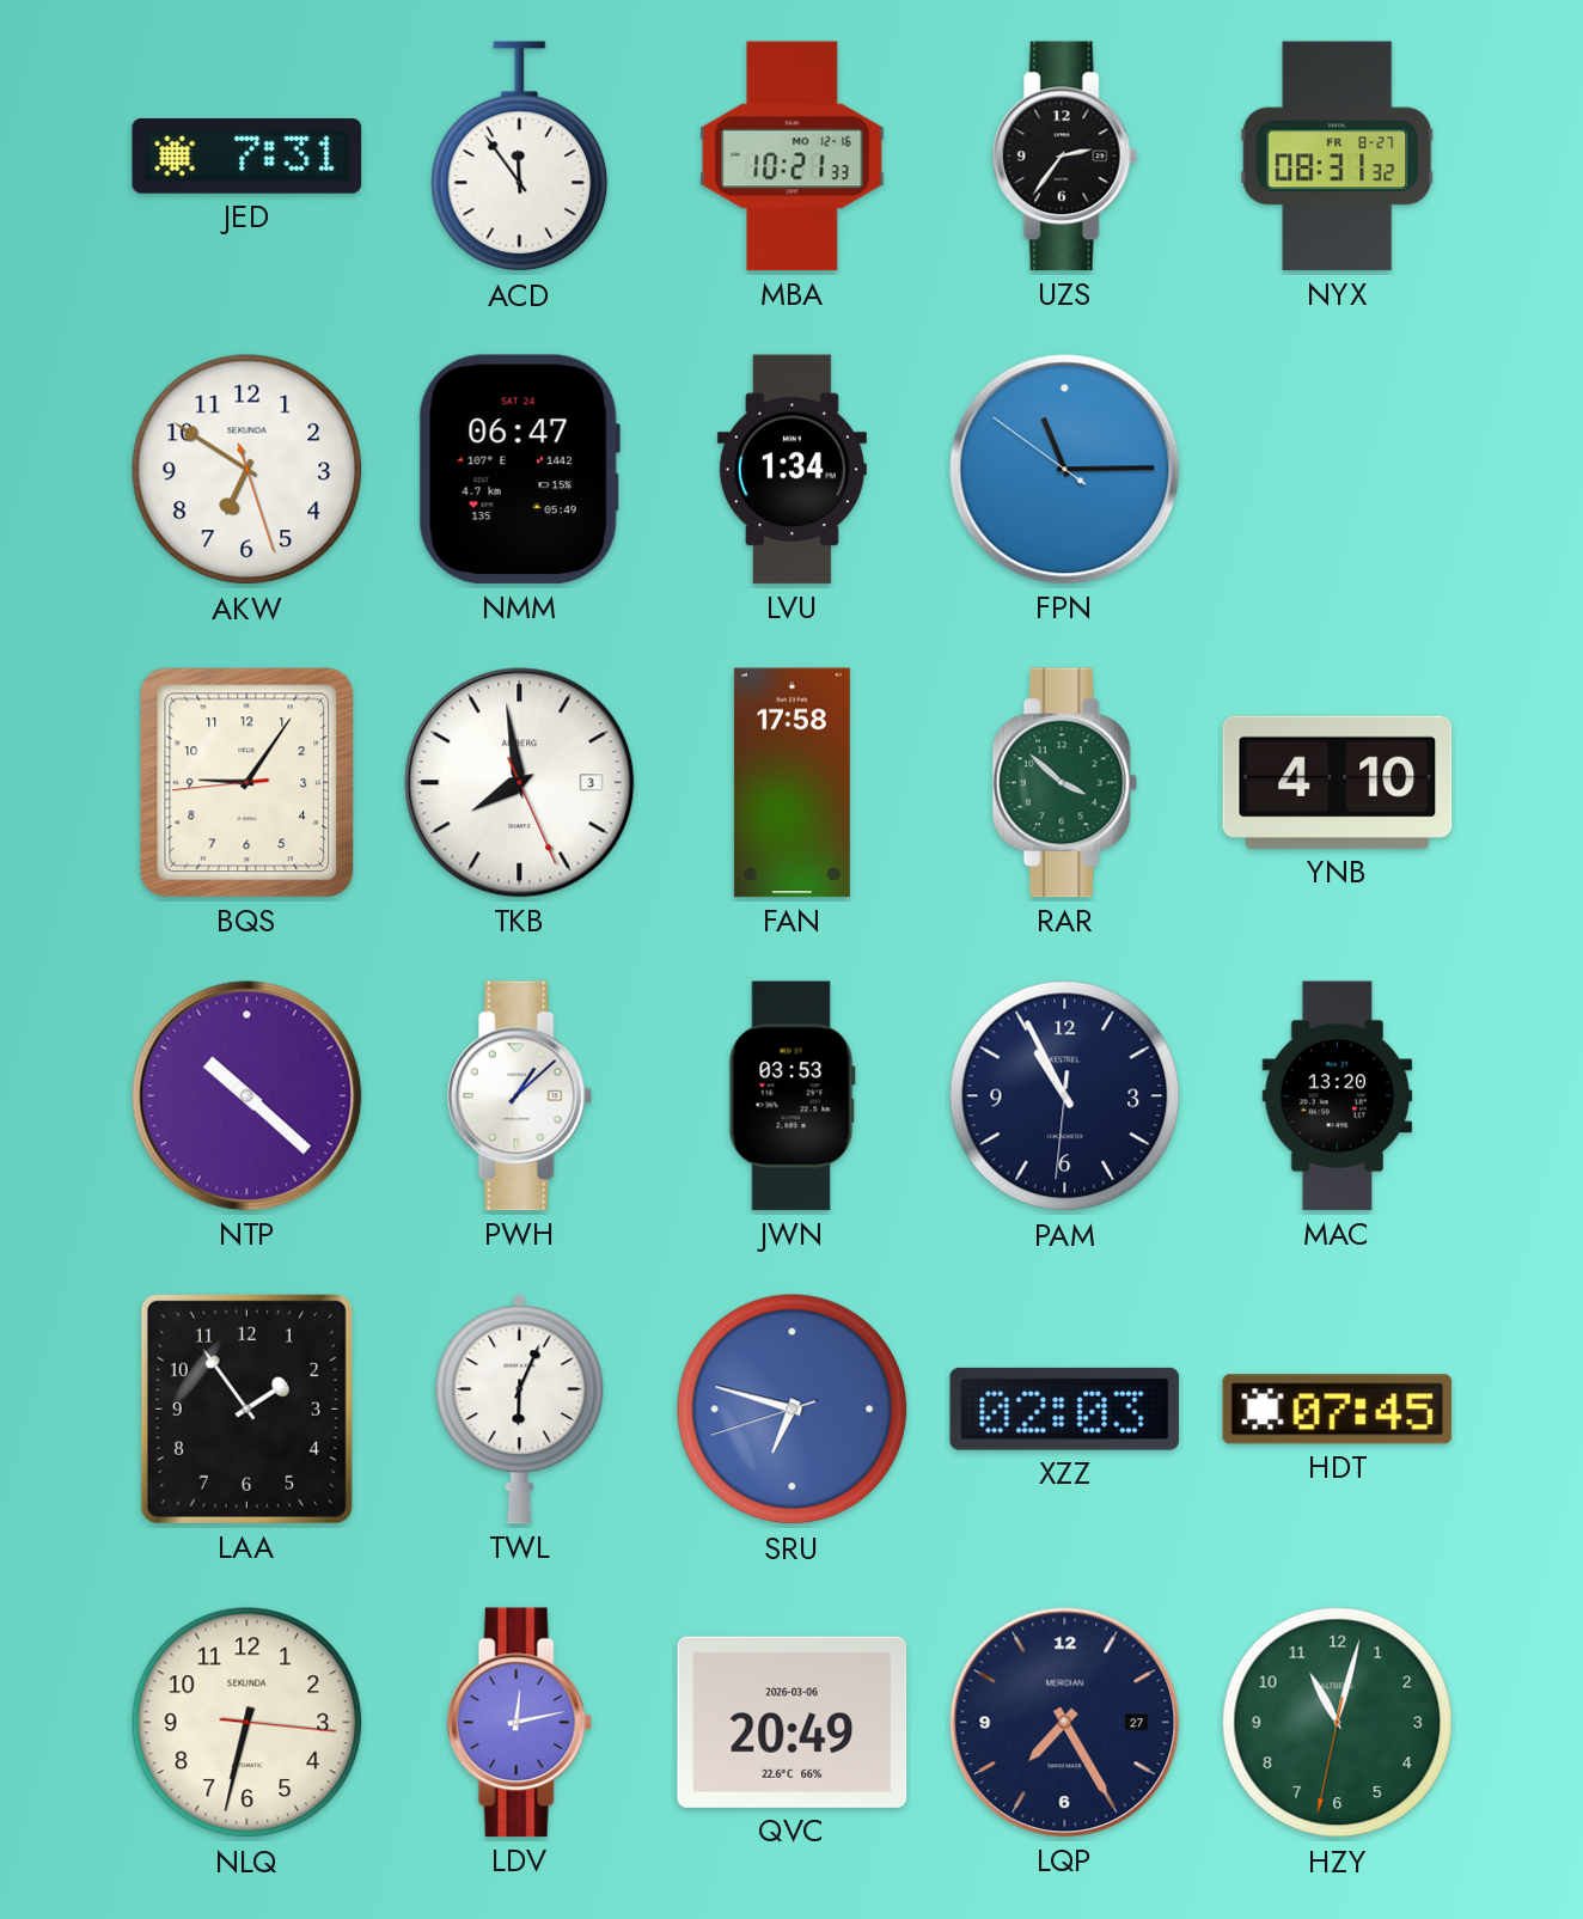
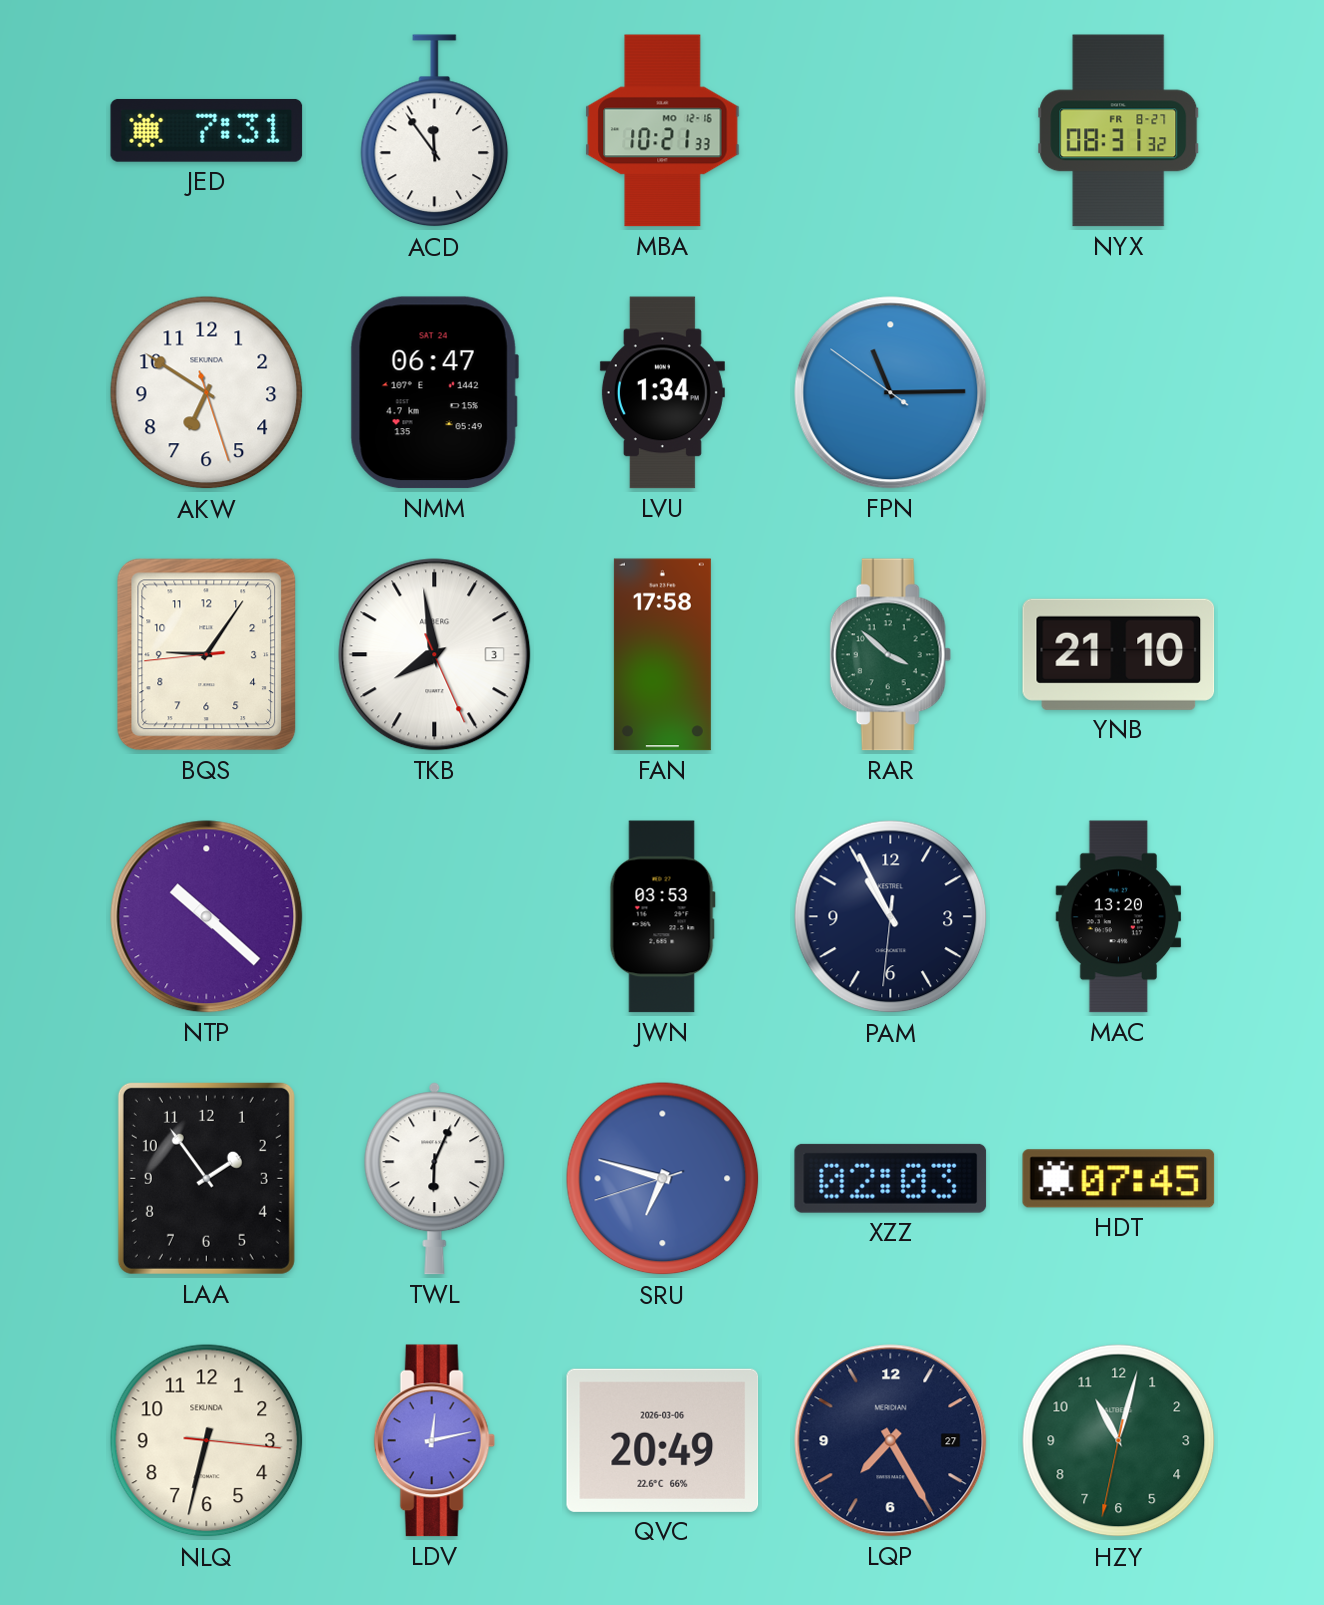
UZS: 2:36 -> none
YNB: 4:10 -> 21:10
PWH: 1:08 -> none
